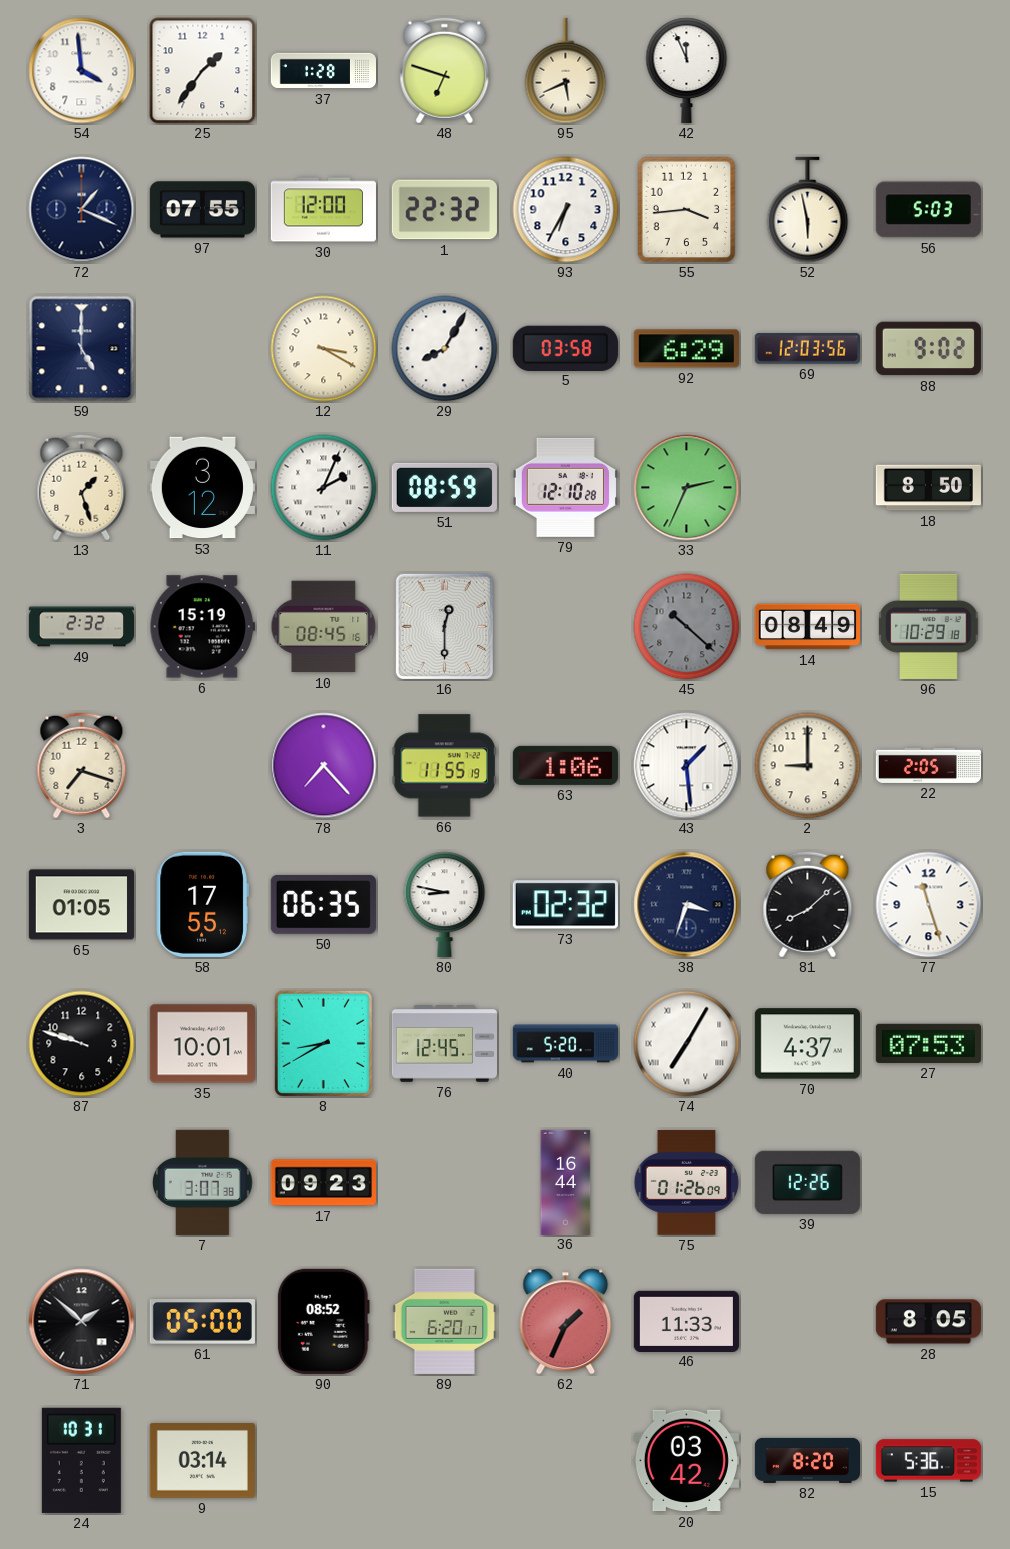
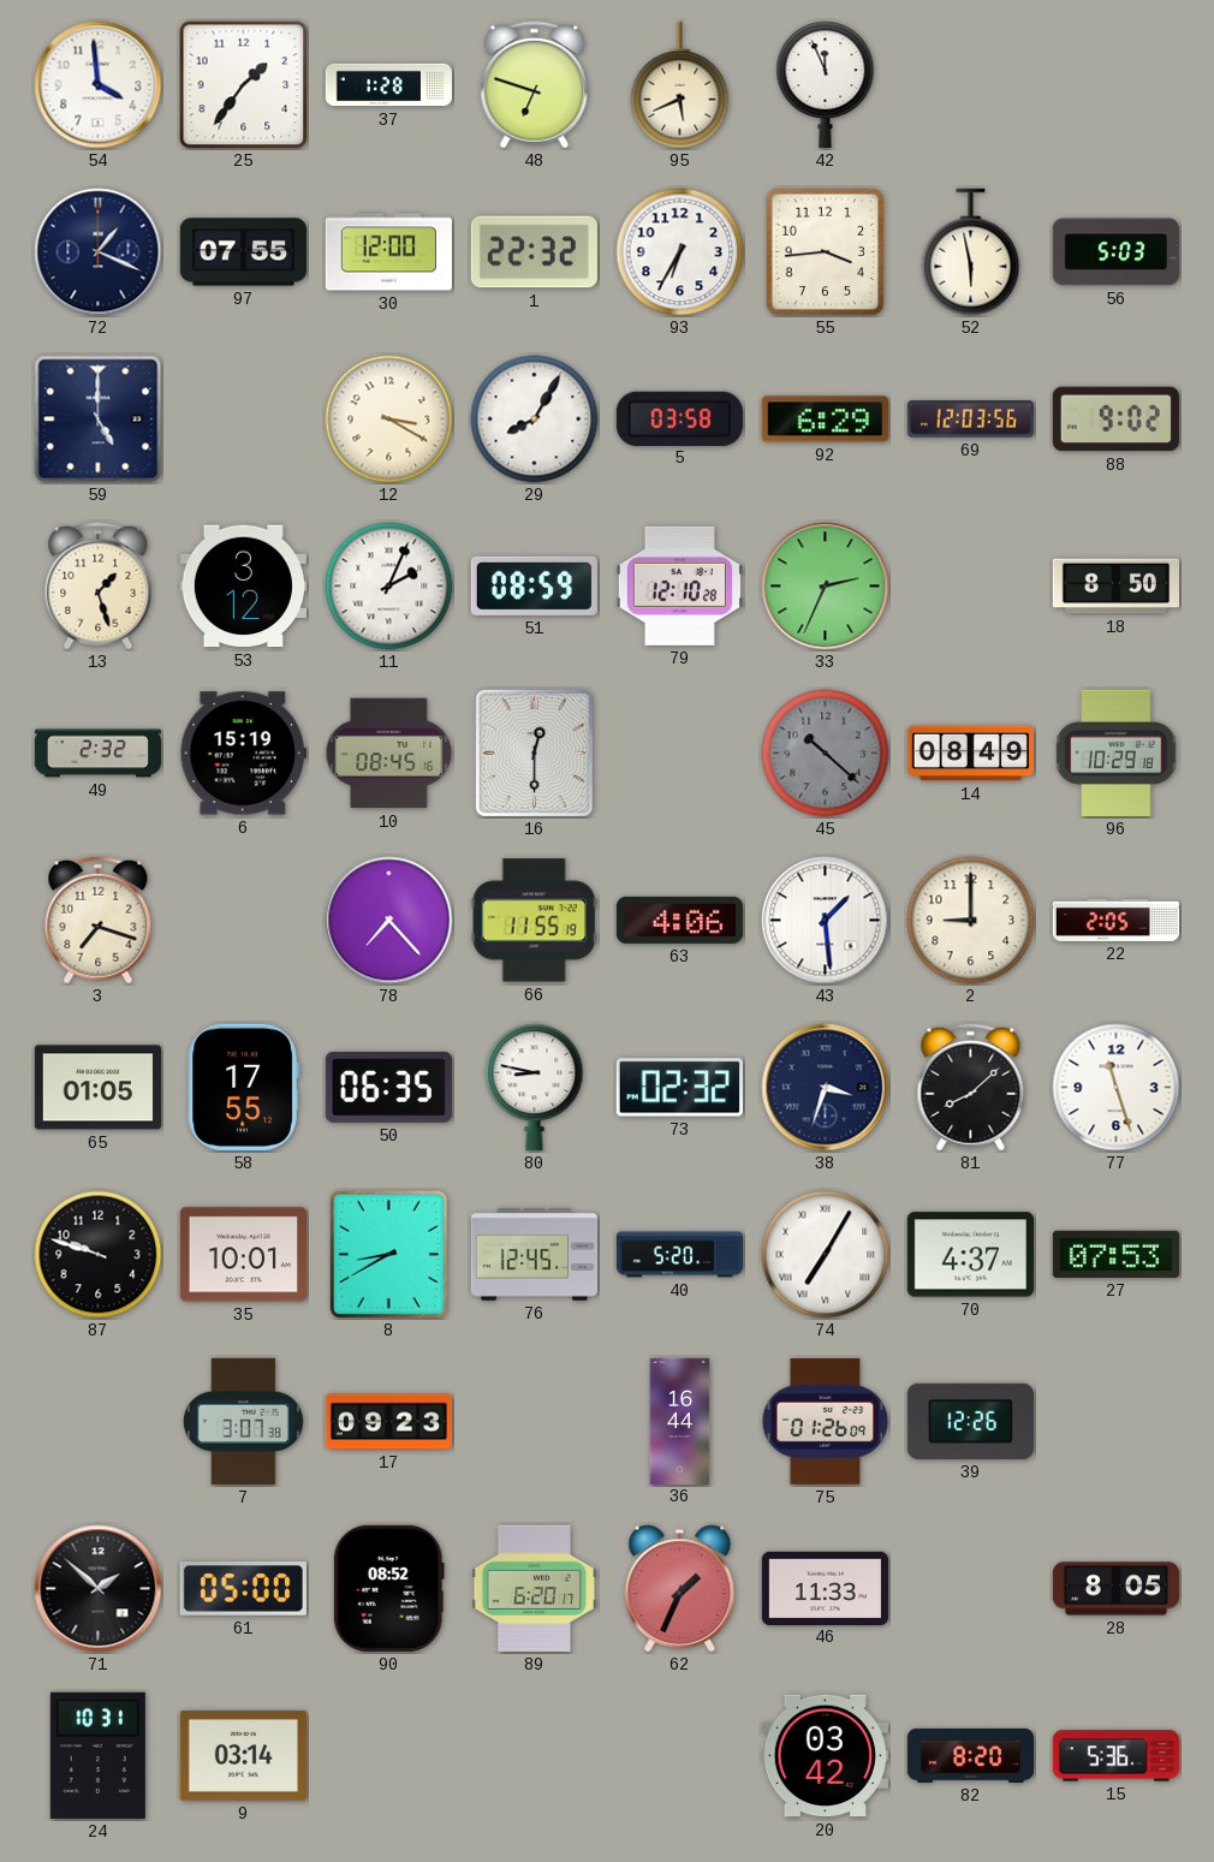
63: 1:06 -> 4:06
